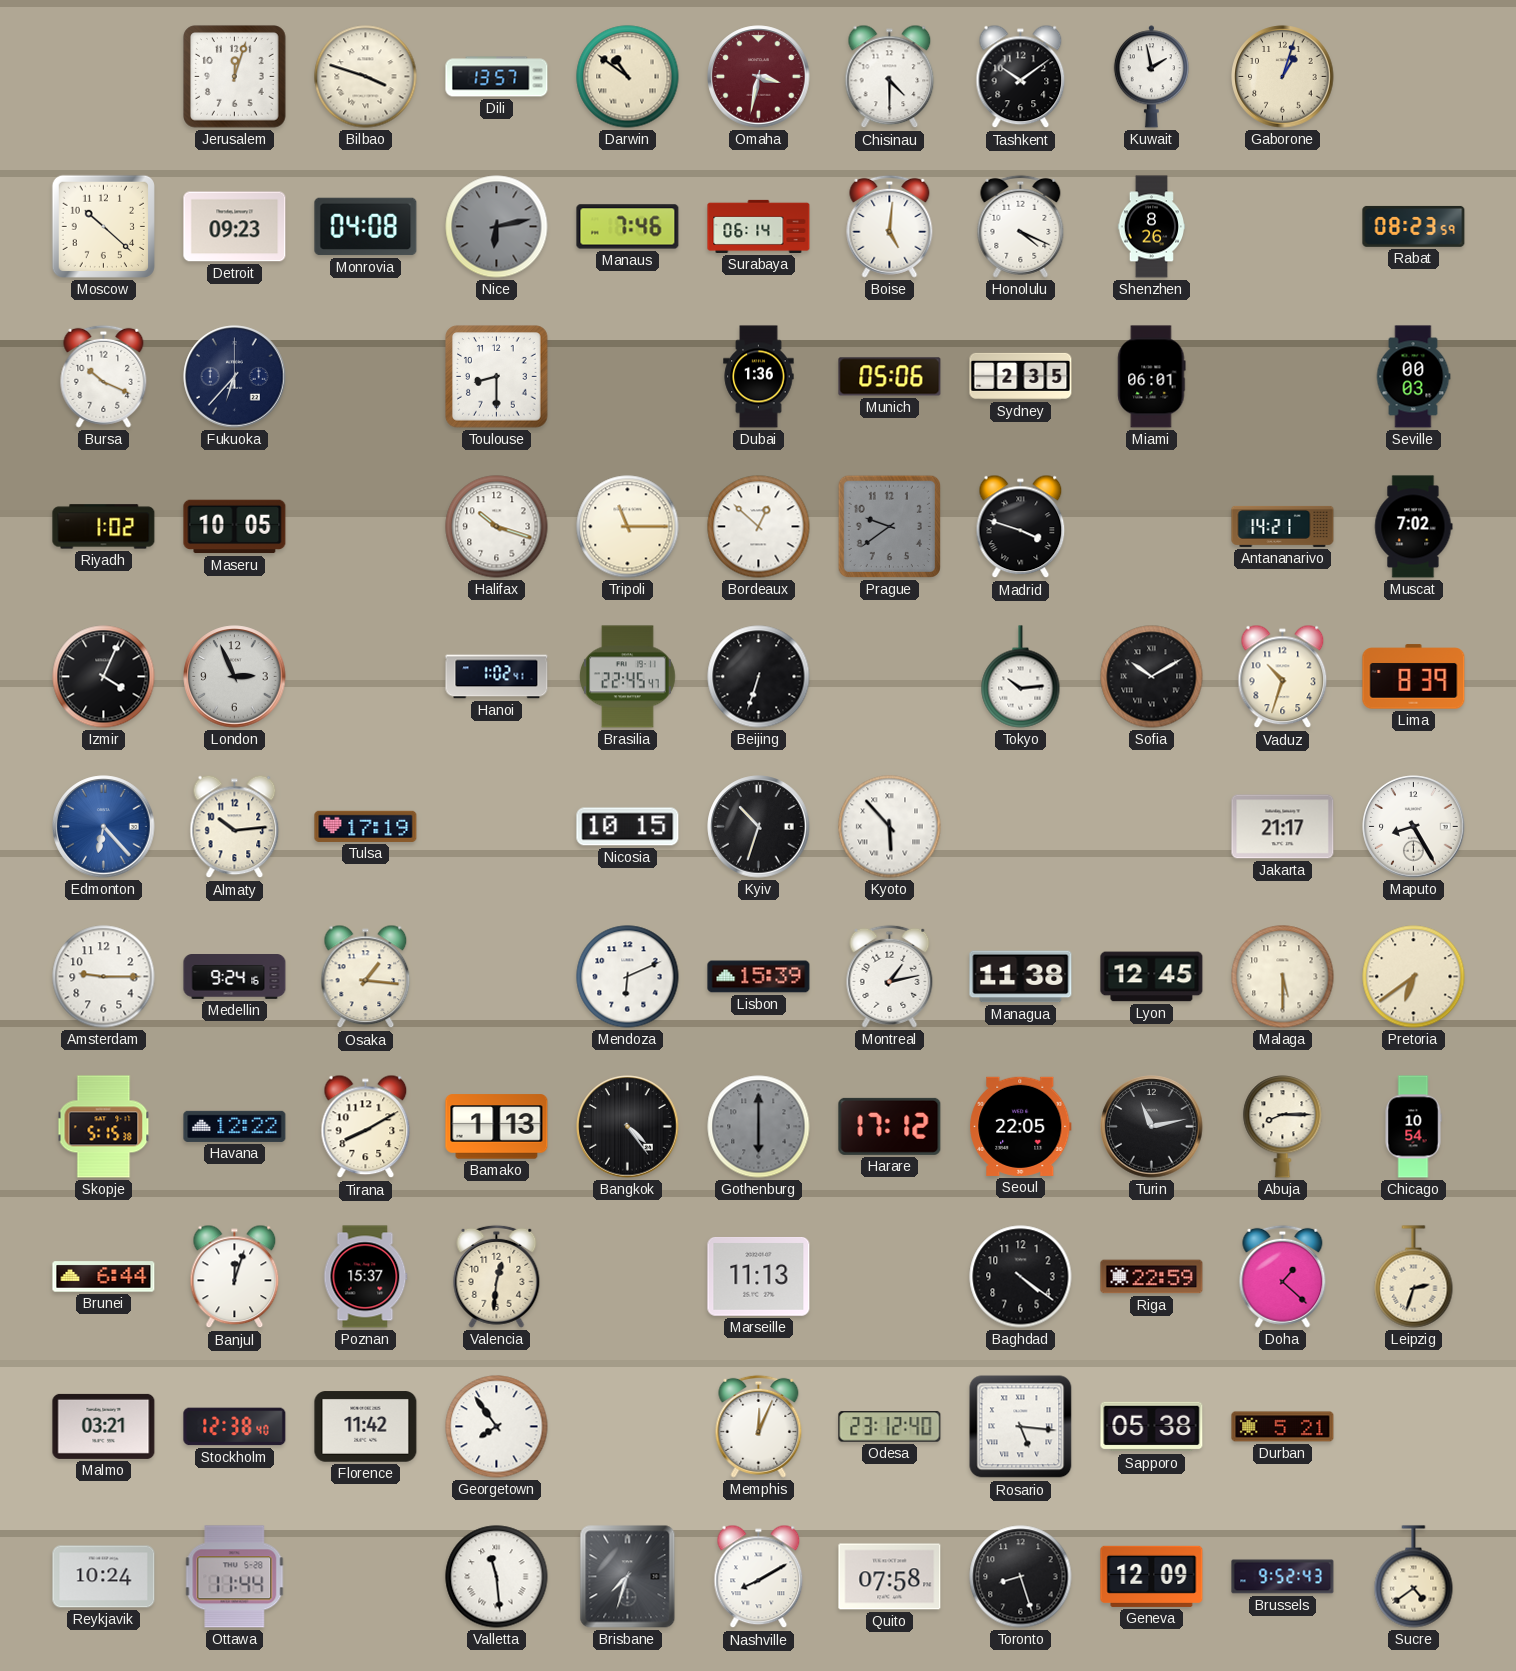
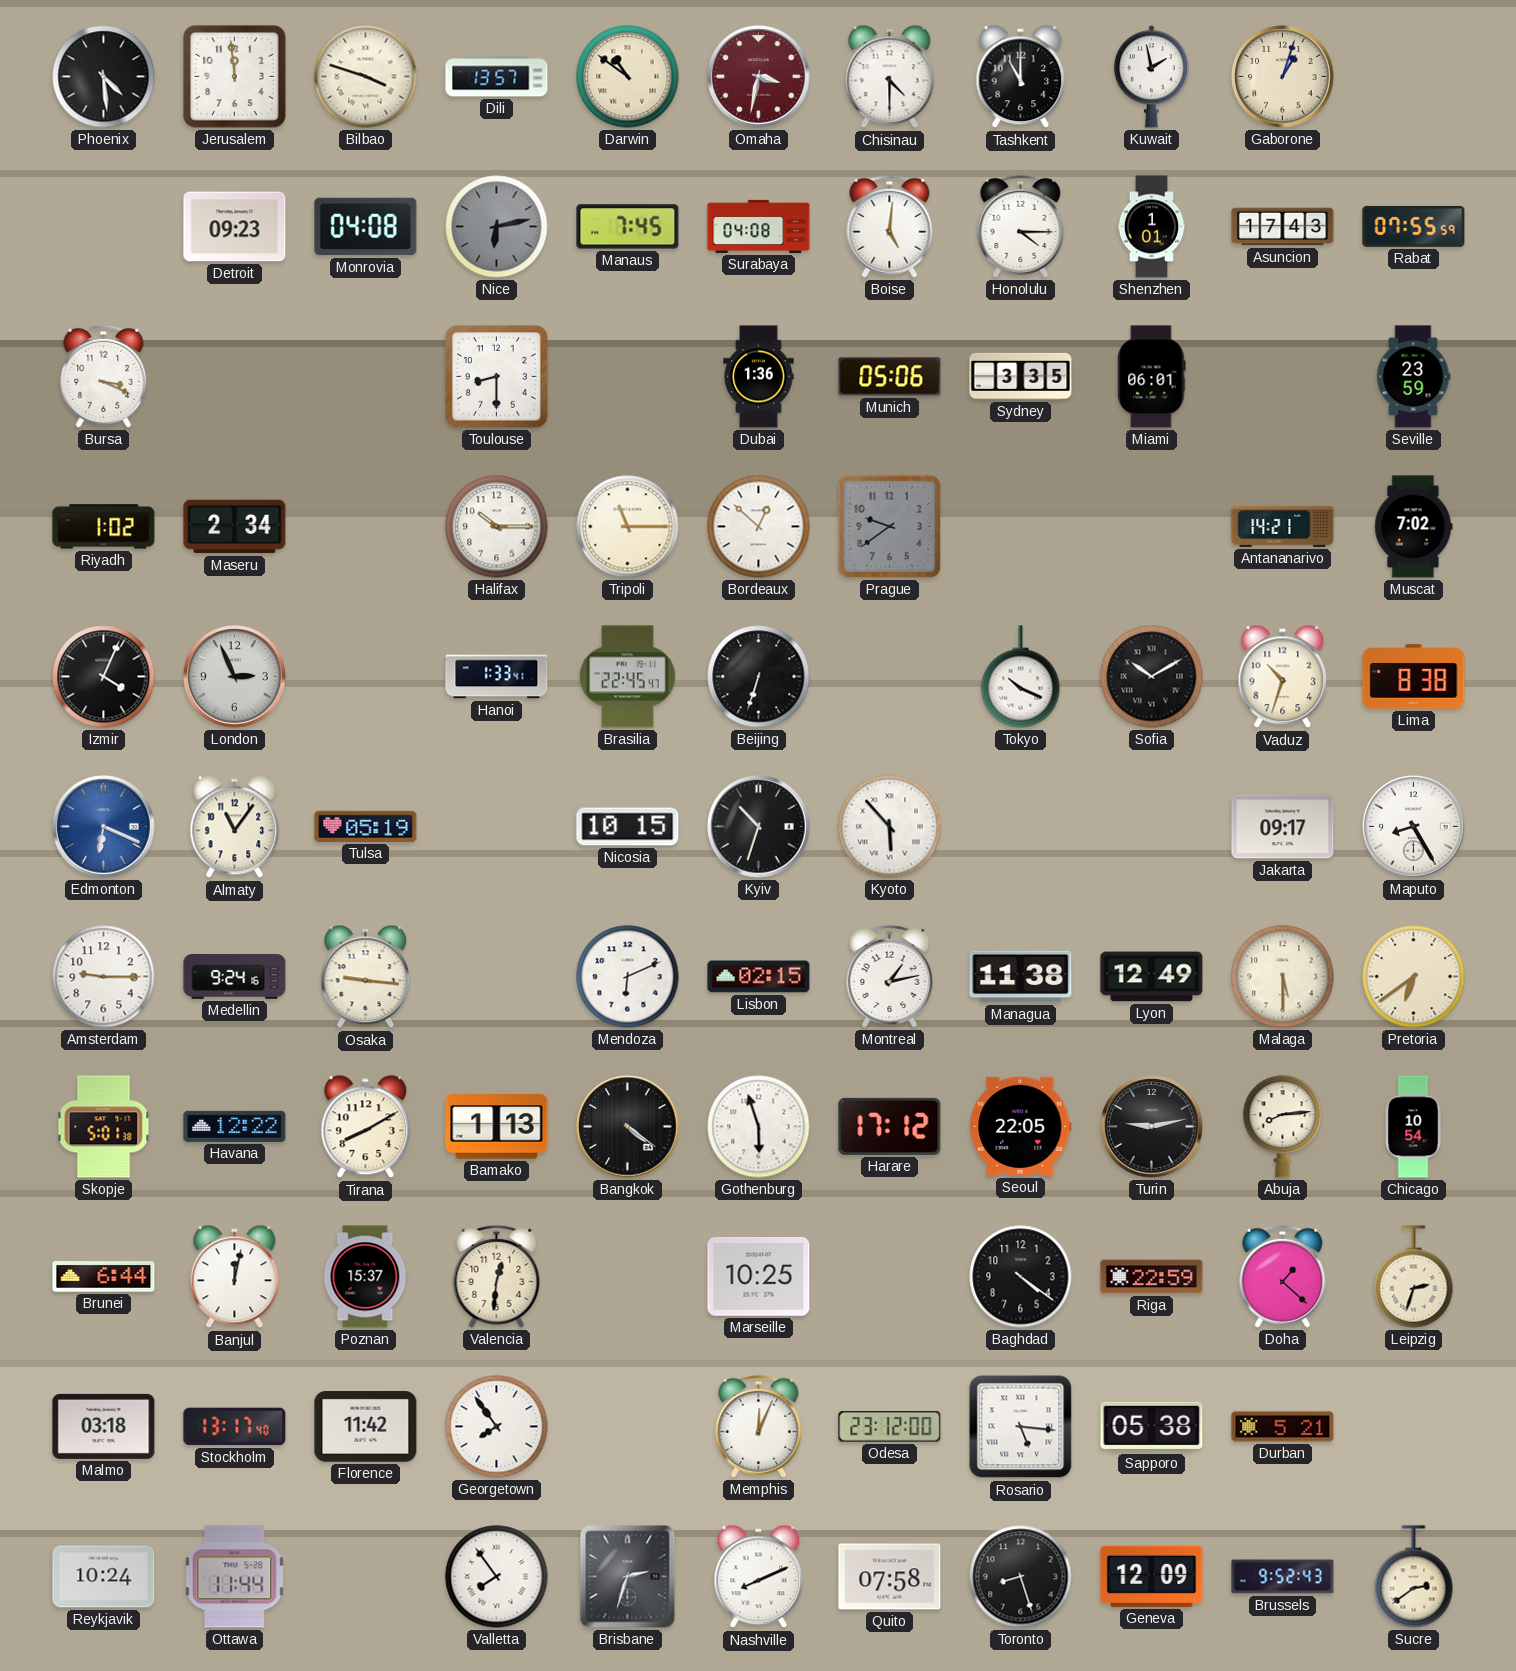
Phoenix: none -> 4:29
Jerusalem: 12:03 -> 11:59
Tashkent: 10:09 -> 11:00
Moscow: 10:22 -> none
Manaus: 7:46 -> 7:45
Surabaya: 06:14 -> 04:08
Honolulu: 4:19 -> 4:15
Shenzhen: 8:26 -> 1:01
Asuncion: none -> 17:43
Rabat: 08:23 -> 07:55
Bursa: 10:19 -> 3:19
Fukuoka: 6:37 -> none
Sydney: 2:35 -> 3:35
Seville: 00:03 -> 23:59
Maseru: 10:05 -> 2:34
Halifax: 10:18 -> 10:15
Madrid: 3:48 -> none
Hanoi: 1:02 -> 1:33
Tokyo: 10:14 -> 10:19
Lima: 8:39 -> 8:38
Edmonton: 6:23 -> 6:19
Almaty: 10:14 -> 11:06
Tulsa: 17:19 -> 05:19
Jakarta: 21:17 -> 09:17
Osaka: 1:16 -> 9:16
Lisbon: 15:39 -> 02:15
Lyon: 12:45 -> 12:49
Skopje: 5:15 -> 5:01
Bangkok: 4:24 -> 4:21
Gothenburg: 6:00 -> 5:57
Gothenburg dial: grey -> white
Turin: 11:13 -> 9:13
Abuja: 8:15 -> 8:14
Banjul: 12:03 -> 12:02
Marseille: 11:13 -> 10:25
Malmo: 03:21 -> 03:18
Stockholm: 12:38 -> 13:17
Odesa: 23:12:40 -> 23:12:00
Valletta: 11:29 -> 7:54
Brisbane: 7:33 -> 2:33
Nashville: 8:10 -> 8:11
Sucre: 4:39 -> 2:39
